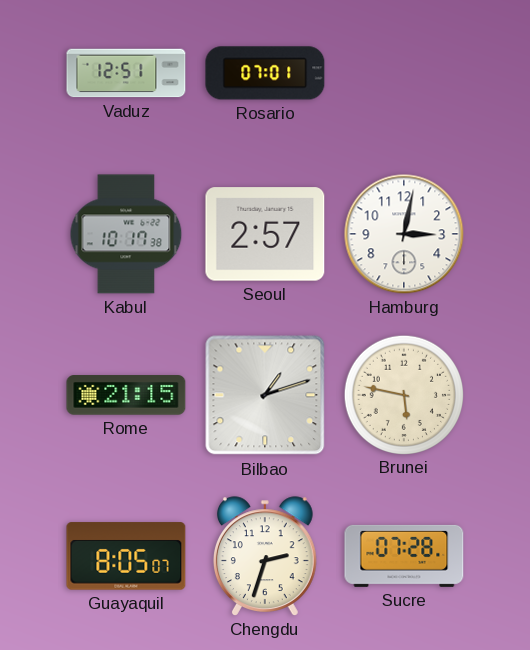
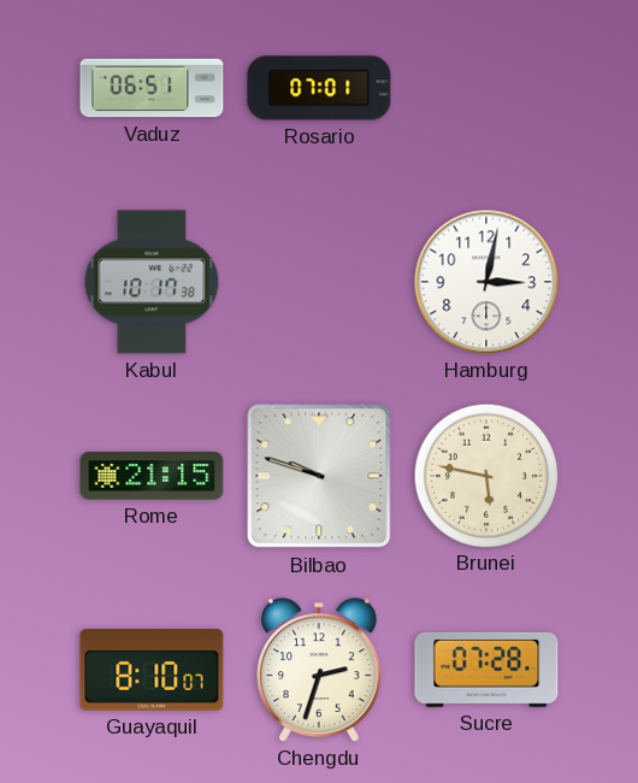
Vaduz: 12:51 -> 06:51
Seoul: 2:57 -> none
Bilbao: 1:12 -> 9:48
Guayaquil: 8:05 -> 8:10
